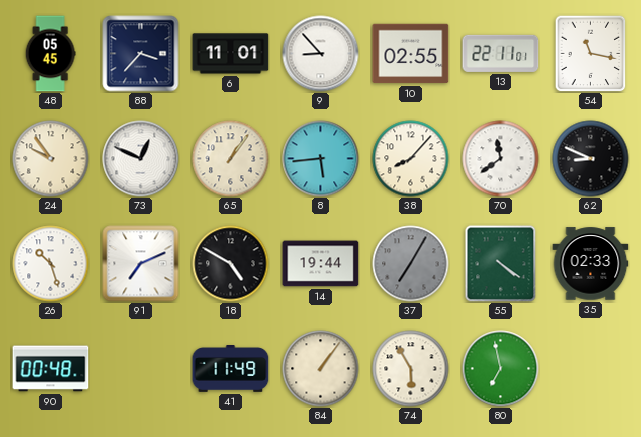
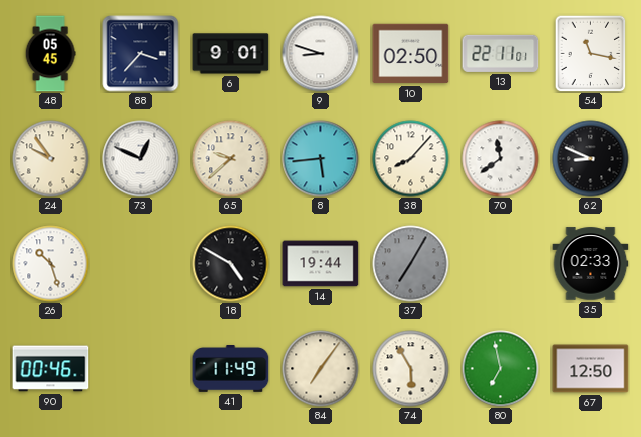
6: 11:01 -> 9:01
9: 8:53 -> 8:48
10: 02:55 -> 02:50
65: 1:06 -> 9:38
91: 7:11 -> none
55: 4:21 -> none
90: 00:48 -> 00:46
84: 1:06 -> 7:06
67: none -> 12:50
